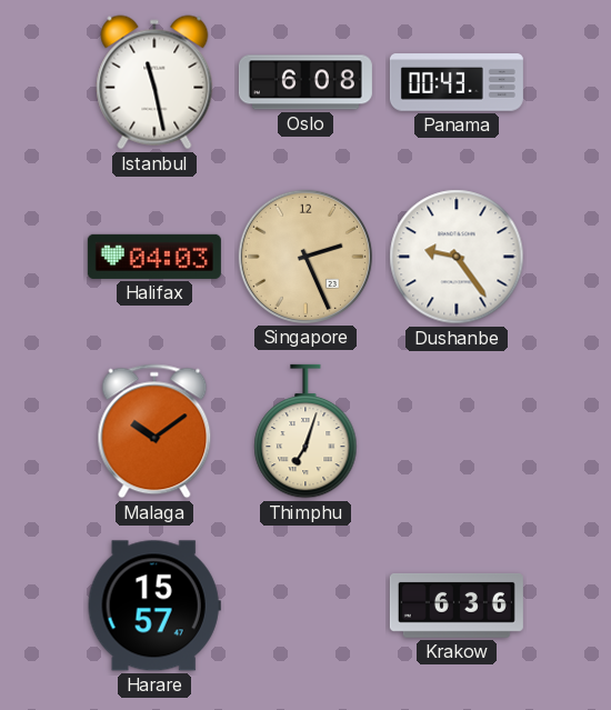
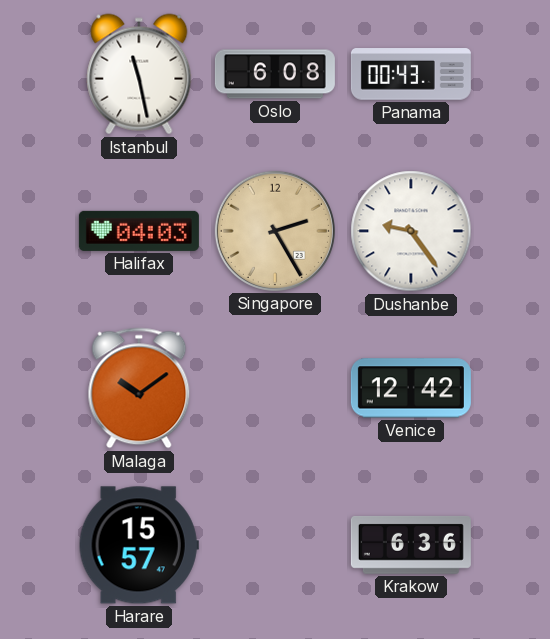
Singapore: 2:26 -> 2:25
Thimphu: 7:03 -> none
Venice: none -> 12:42
